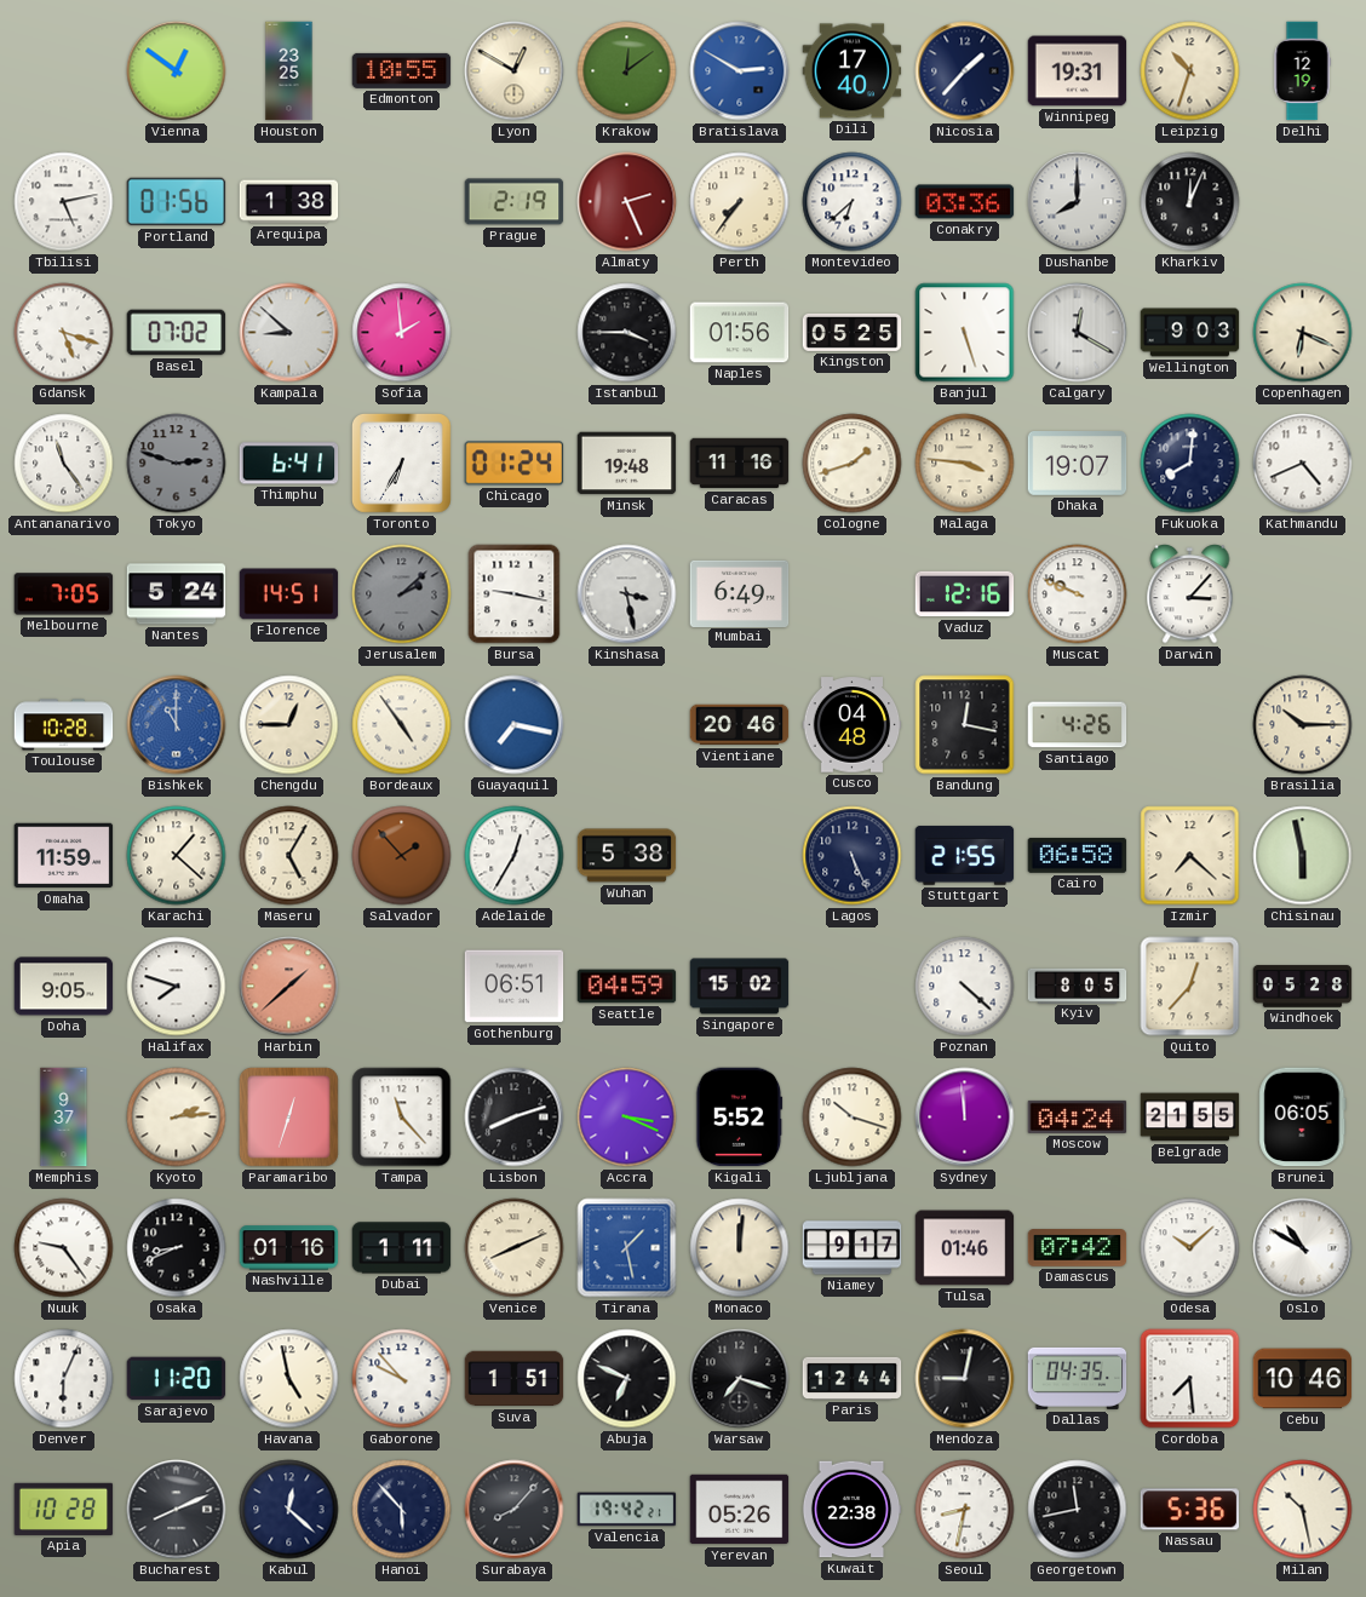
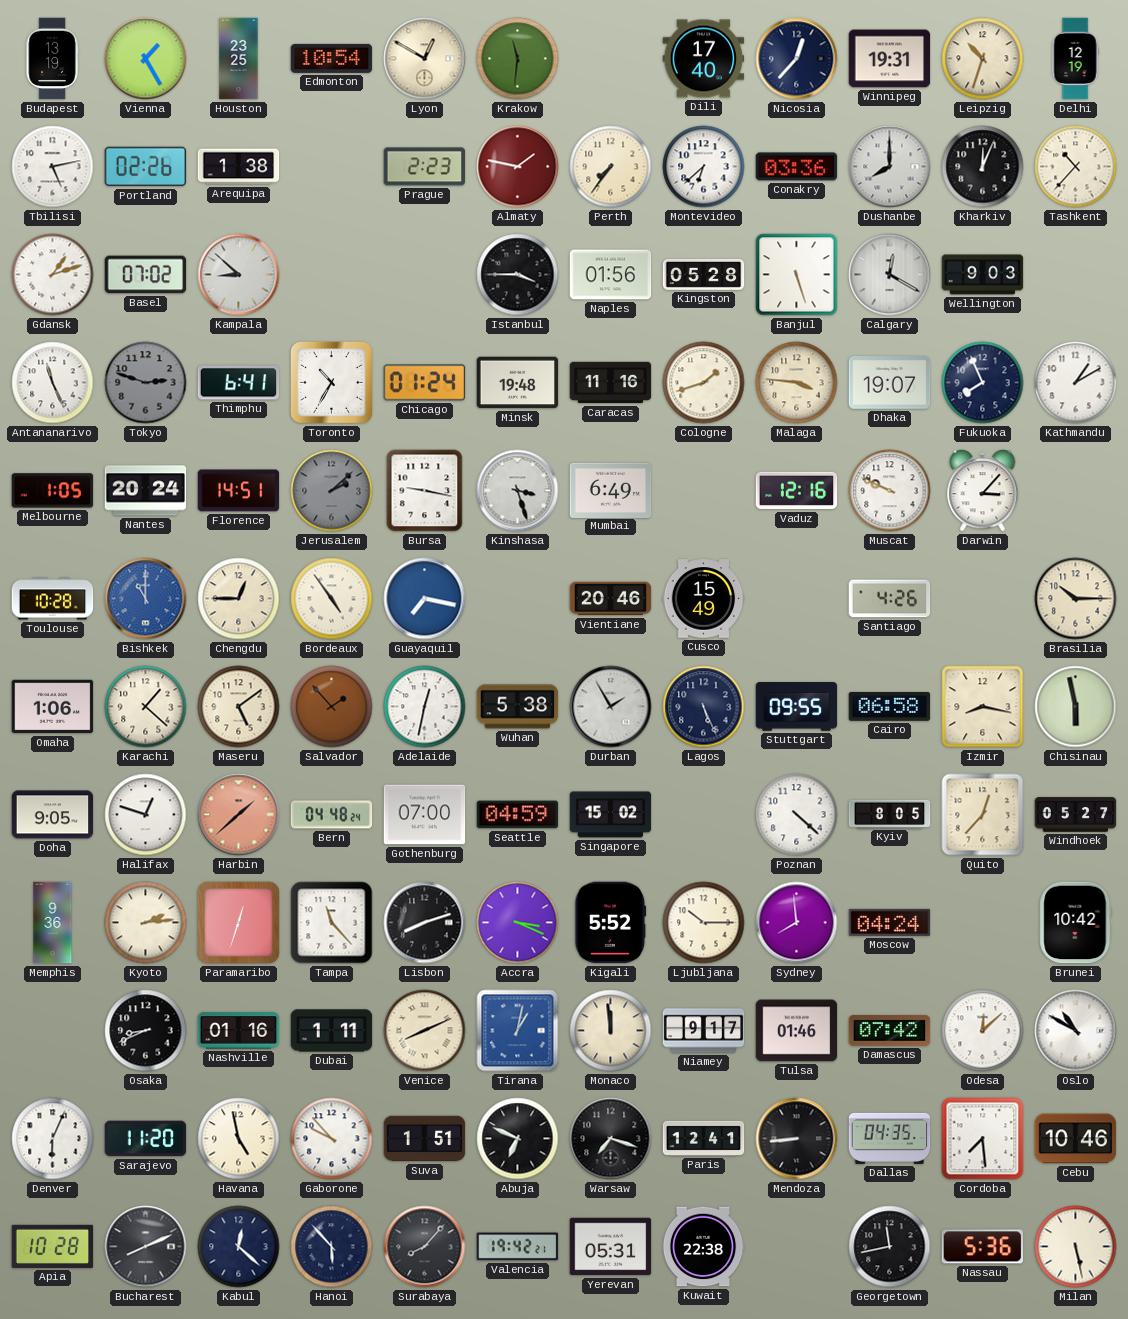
Budapest: none -> 13:19
Vienna: 12:51 -> 1:25
Edmonton: 10:55 -> 10:54
Krakow: 12:09 -> 11:31
Bratislava: 2:50 -> none
Nicosia: 1:37 -> 12:37
Portland: 01:56 -> 02:26
Prague: 2:19 -> 2:23
Almaty: 2:26 -> 1:47
Tashkent: none -> 10:37
Gdansk: 5:18 -> 1:12
Sofia: 1:59 -> none
Kingston: 05:25 -> 05:28
Copenhagen: 6:19 -> none
Antananarivo: 11:24 -> 11:26
Toronto: 6:35 -> 10:35
Fukuoka: 8:01 -> 7:56
Kathmandu: 4:41 -> 1:10
Melbourne: 7:05 -> 1:05
Nantes: 5:24 -> 20:24
Kinshasa: 3:28 -> 3:27
Cusco: 04:48 -> 15:49
Bandung: 12:17 -> none
Omaha: 11:59 -> 1:06
Maseru: 5:05 -> 5:09
Adelaide: 12:35 -> 12:32
Durban: none -> 1:55
Stuttgart: 21:55 -> 09:55
Izmir: 7:22 -> 8:17
Halifax: 7:48 -> 12:48
Bern: none -> 04:48
Gothenburg: 06:51 -> 07:00
Windhoek: 05:28 -> 05:27
Memphis: 9:37 -> 9:36
Ljubljana: 10:18 -> 10:15
Sydney: 11:59 -> 7:59
Belgrade: 21:55 -> none
Brunei: 06:05 -> 10:42
Nuuk: 9:24 -> none
Tirana: 1:28 -> 1:02
Monaco: 12:01 -> 11:59
Odesa: 10:08 -> 12:08
Paris: 12:44 -> 12:41
Mendoza: 9:02 -> 8:44
Yerevan: 05:26 -> 05:31
Seoul: 8:32 -> none
Milan: 10:28 -> 5:28
